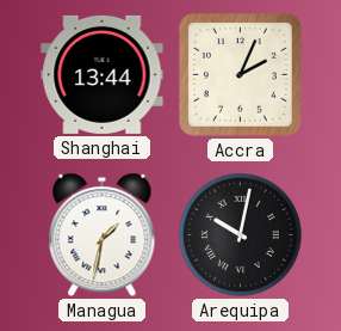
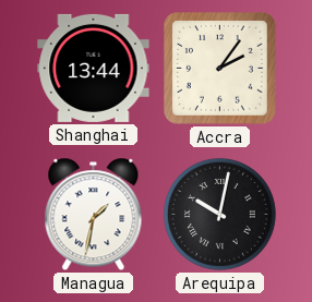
Accra: 2:04 -> 2:06
